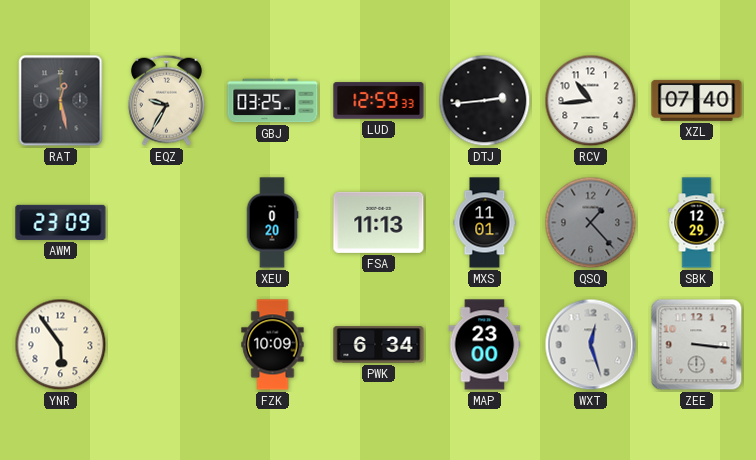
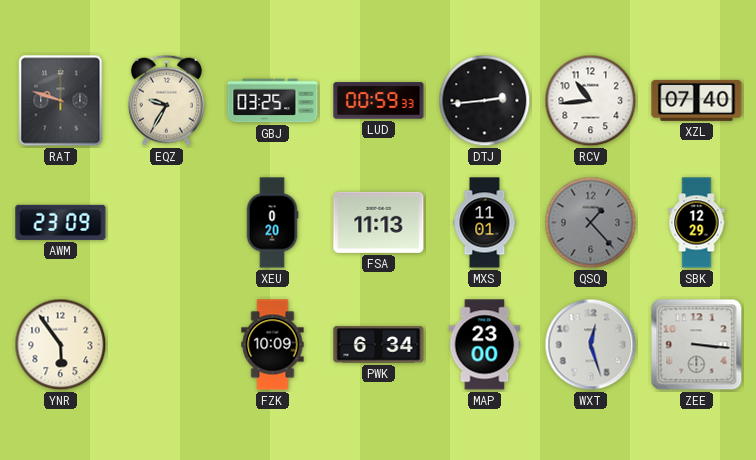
RAT: 12:28 -> 9:48
LUD: 12:59 -> 00:59
